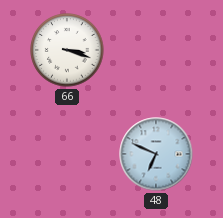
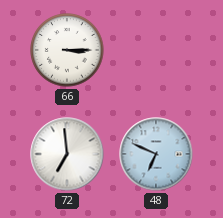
66: 3:18 -> 3:15
72: none -> 6:59
